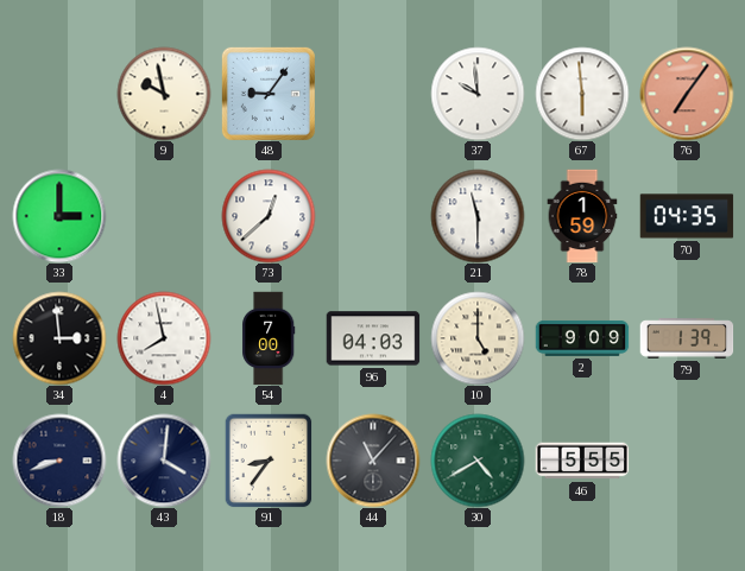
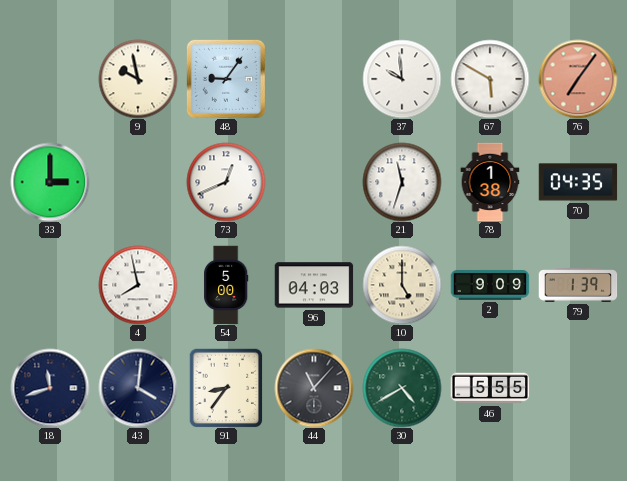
67: 5:59 -> 5:50
73: 12:38 -> 12:41
21: 11:30 -> 11:33
78: 1:59 -> 1:38
34: 2:59 -> none
54: 7:00 -> 5:00
18: 8:42 -> 11:42
